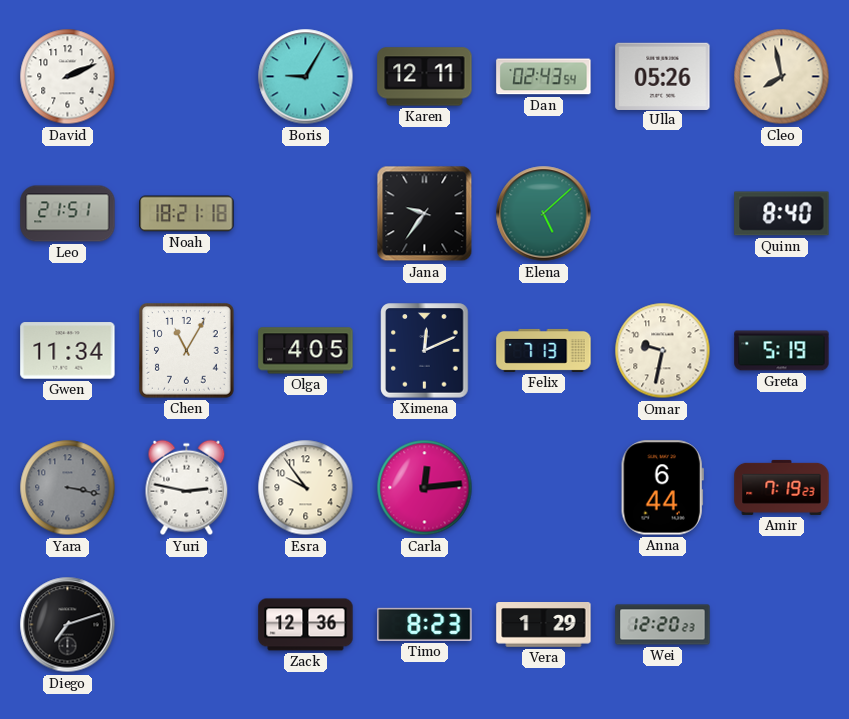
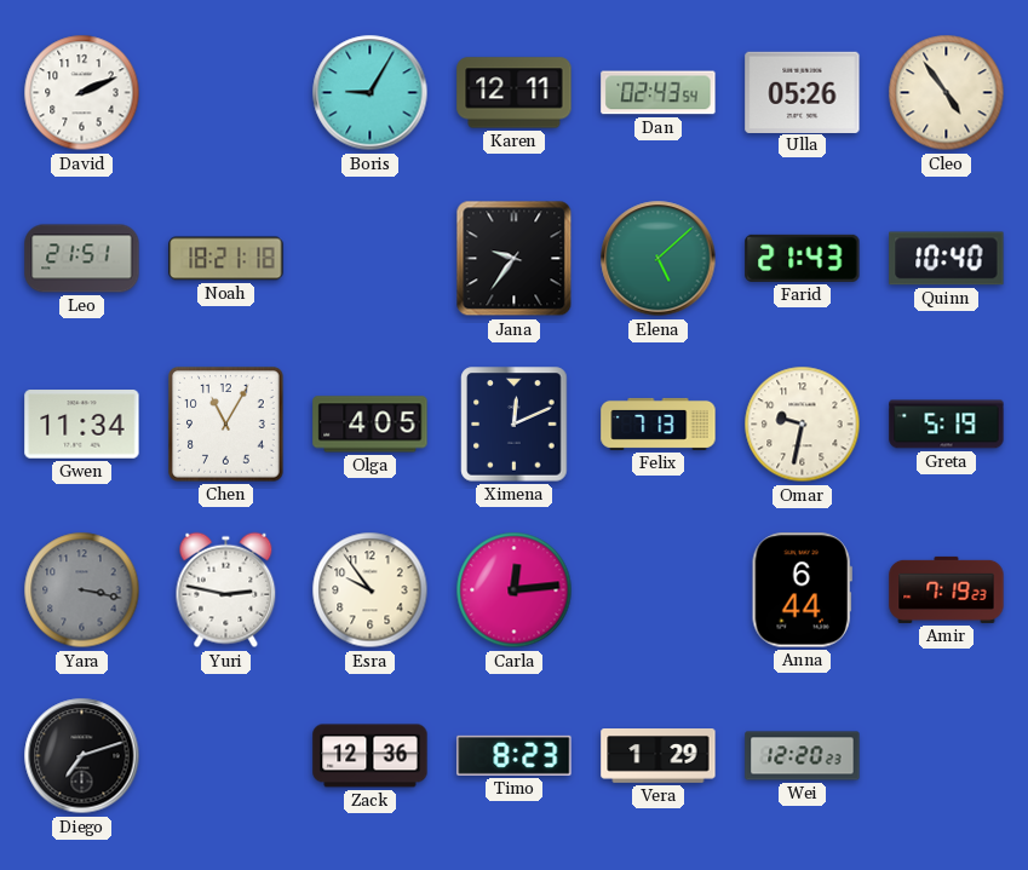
Cleo: 7:58 -> 4:54
Farid: none -> 21:43
Quinn: 8:40 -> 10:40
